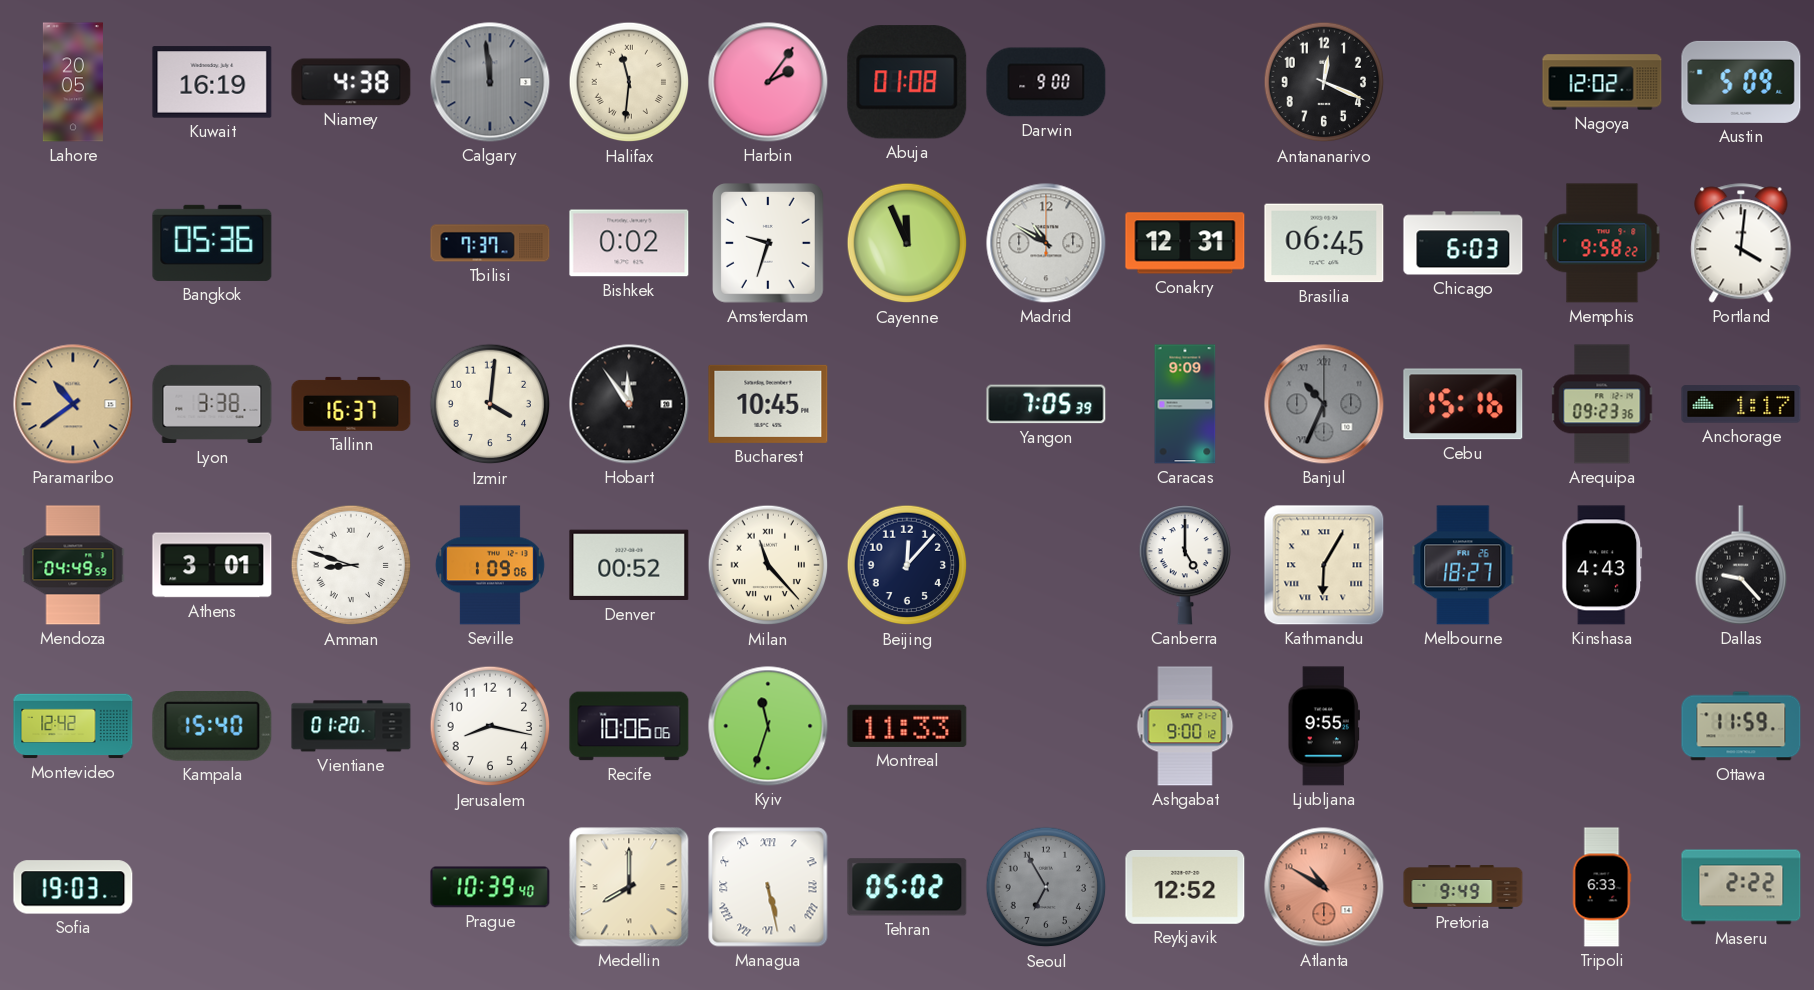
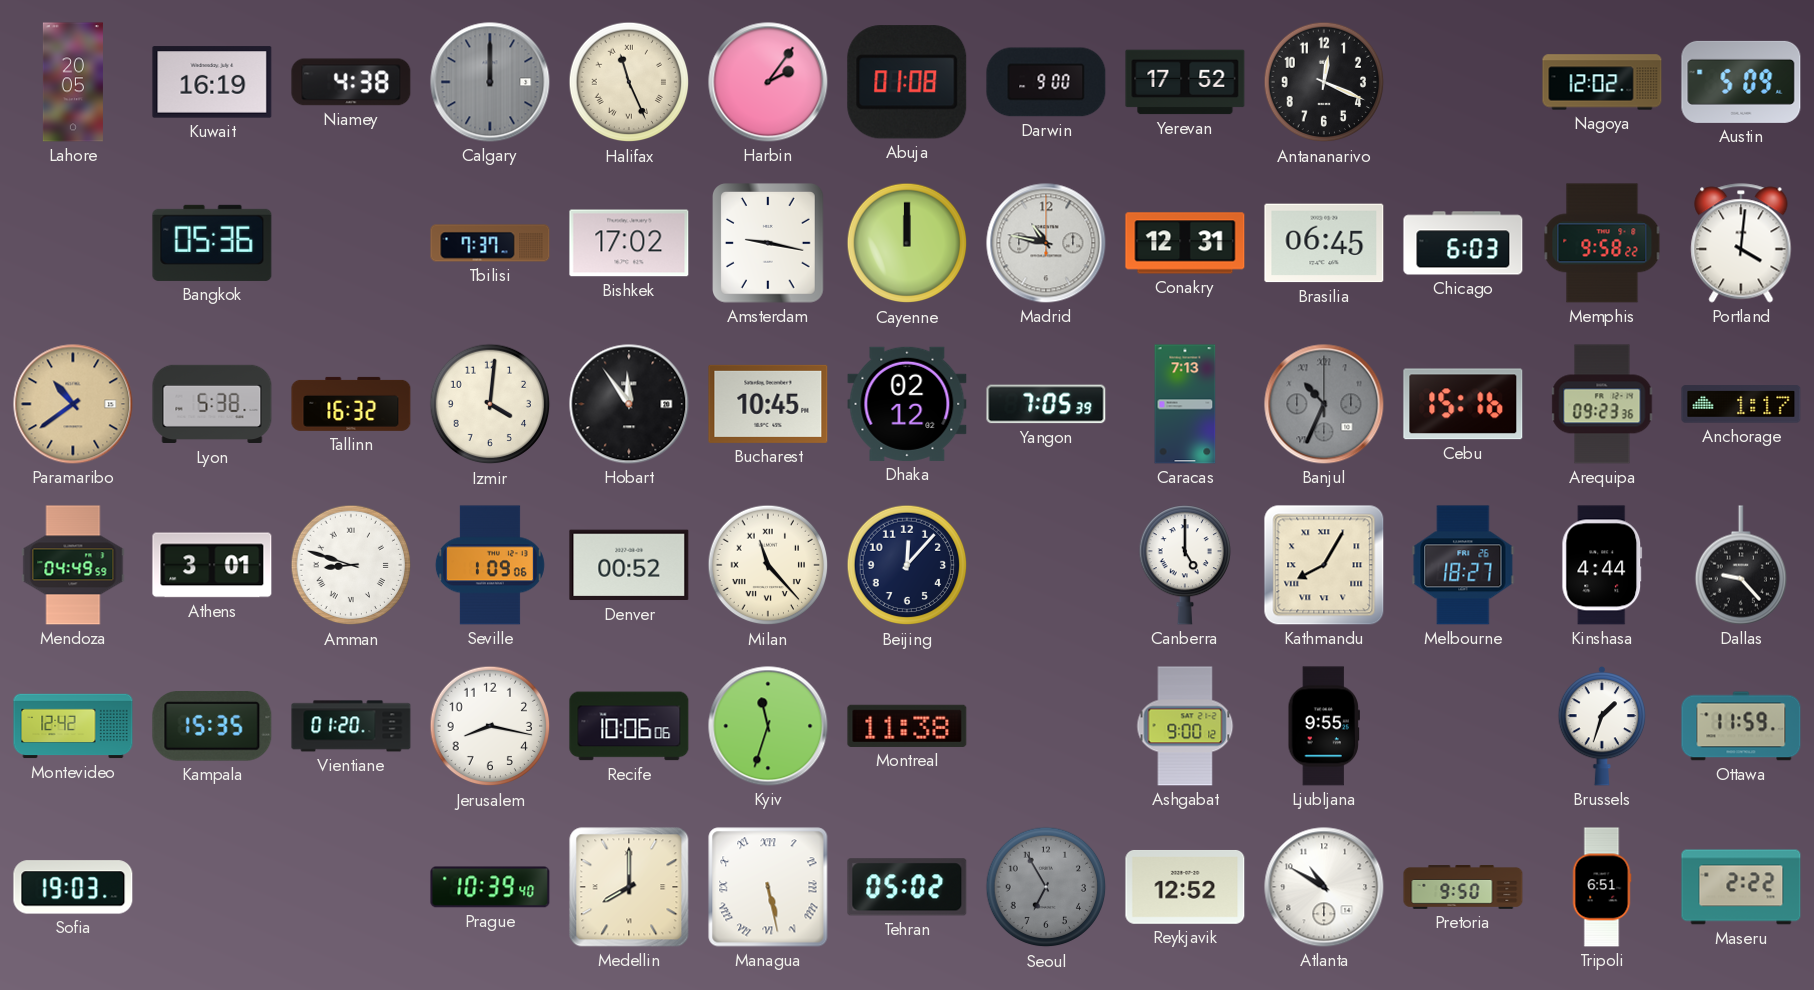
Calgary: 11:59 -> 12:00
Halifax: 11:31 -> 11:26
Yerevan: none -> 17:52
Bishkek: 0:02 -> 17:02
Amsterdam: 9:33 -> 9:17
Cayenne: 11:56 -> 12:00
Madrid: 10:50 -> 10:47
Lyon: 3:38 -> 5:38
Tallinn: 16:37 -> 16:32
Dhaka: none -> 02:12
Caracas: 9:09 -> 7:13
Kathmandu: 6:05 -> 8:05
Kinshasa: 4:43 -> 4:44
Kampala: 15:40 -> 15:35
Montreal: 11:33 -> 11:38
Brussels: none -> 1:33
Atlanta dial: salmon -> white
Pretoria: 9:49 -> 9:50
Tripoli: 6:33 -> 6:51
